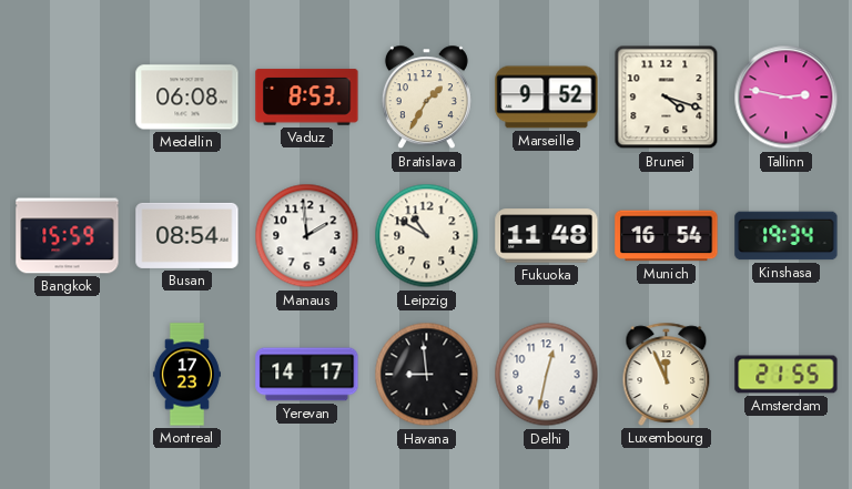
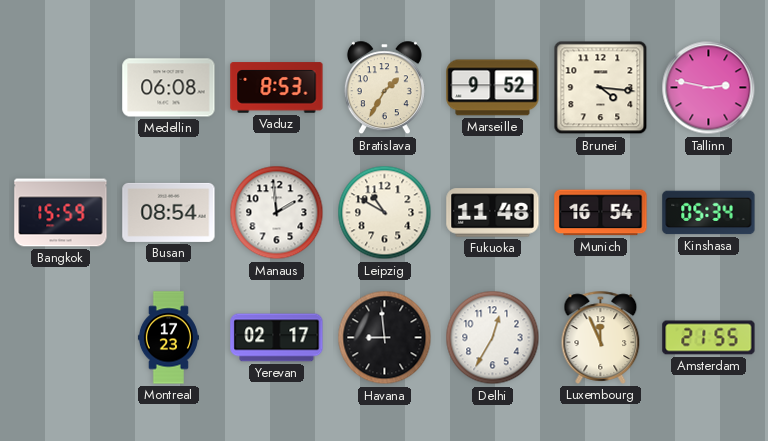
Brunei: 4:18 -> 4:16
Kinshasa: 19:34 -> 05:34
Yerevan: 14:17 -> 02:17
Delhi: 12:32 -> 12:35
